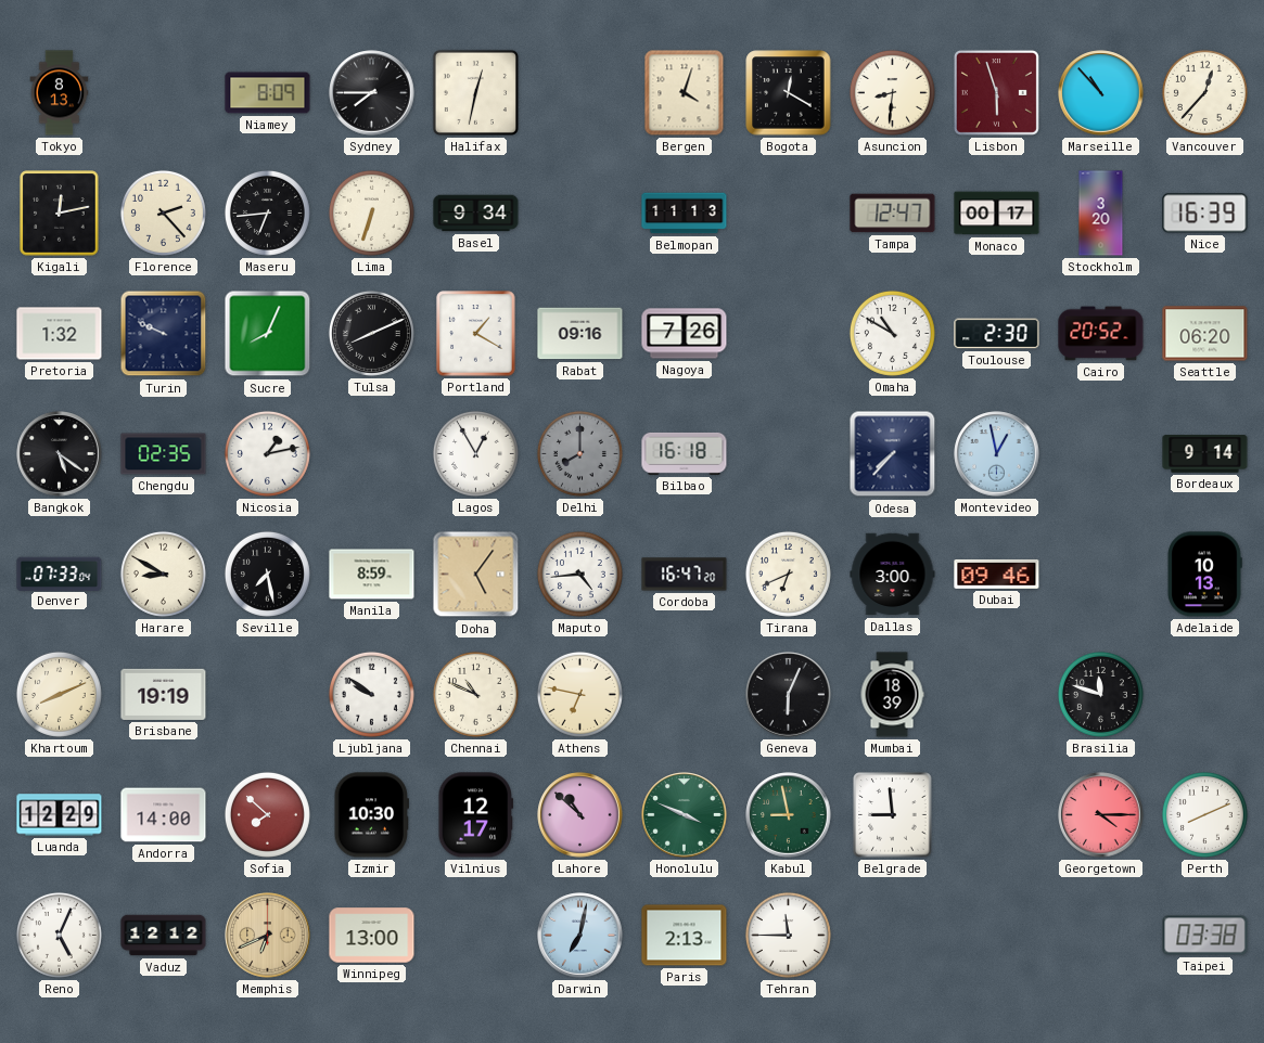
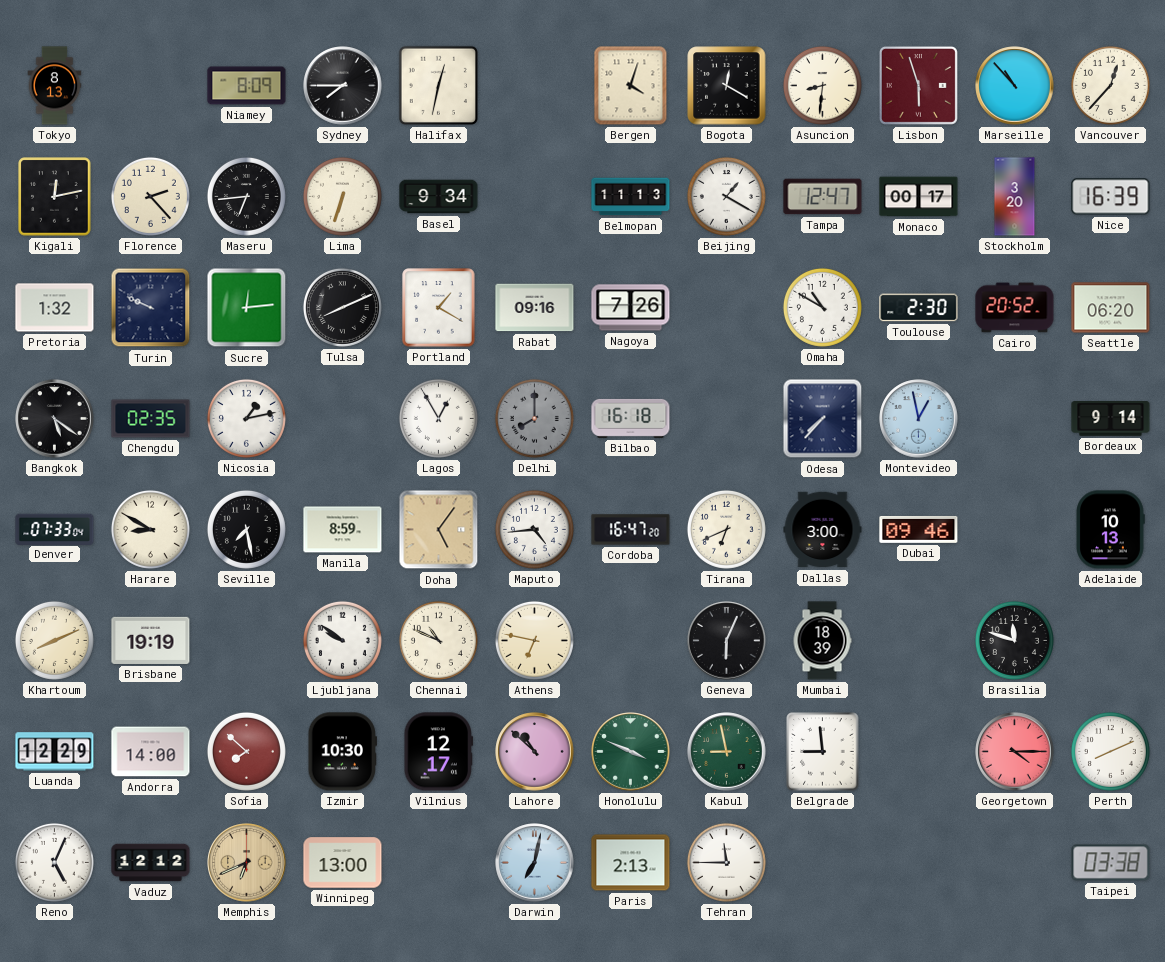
Beijing: none -> 1:20
Sucre: 8:04 -> 12:14
